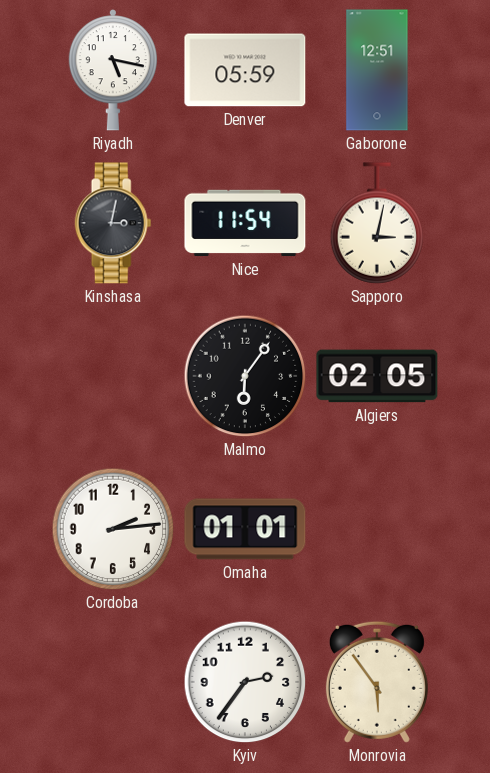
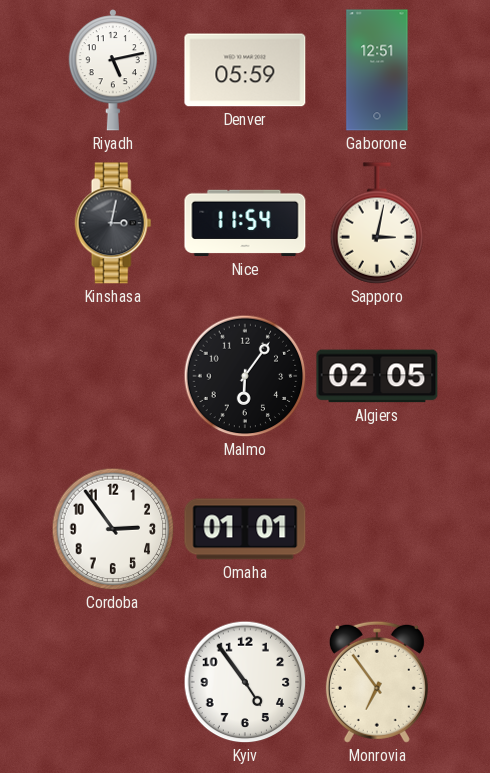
Riyadh: 5:17 -> 5:13
Cordoba: 2:14 -> 2:54
Kyiv: 2:36 -> 4:54
Monrovia: 5:54 -> 6:54
